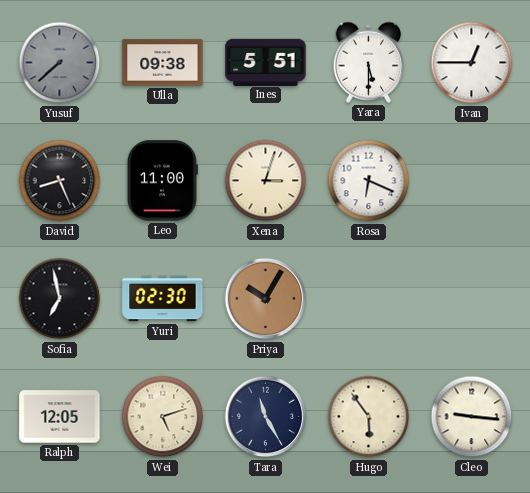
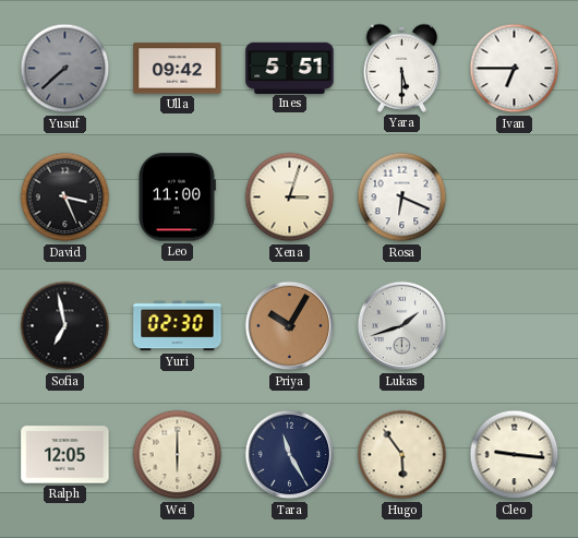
Ulla: 09:38 -> 09:42
Ivan: 12:45 -> 6:45
David: 8:26 -> 3:26
Lukas: none -> 1:42
Wei: 5:12 -> 6:00
